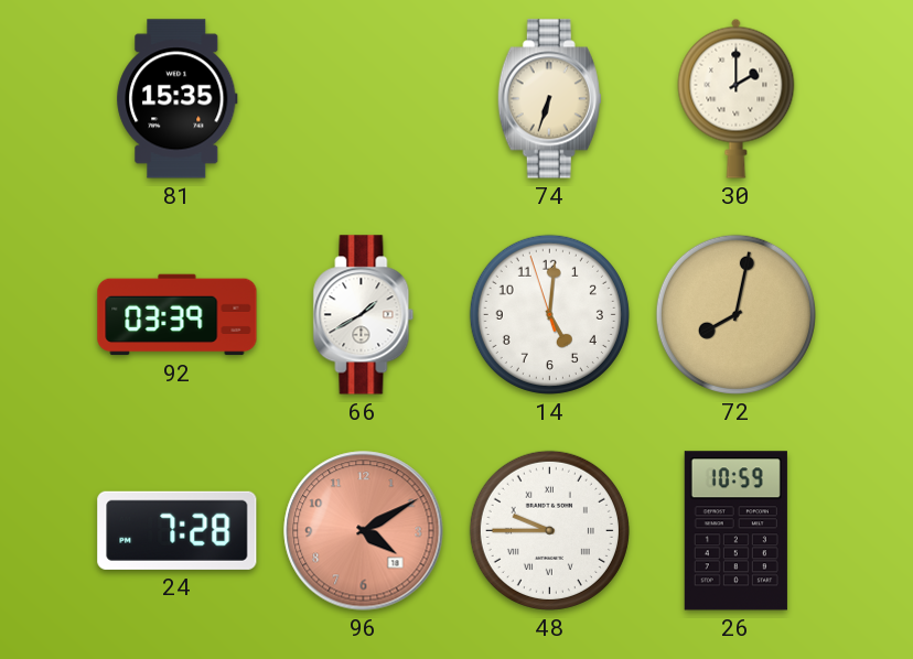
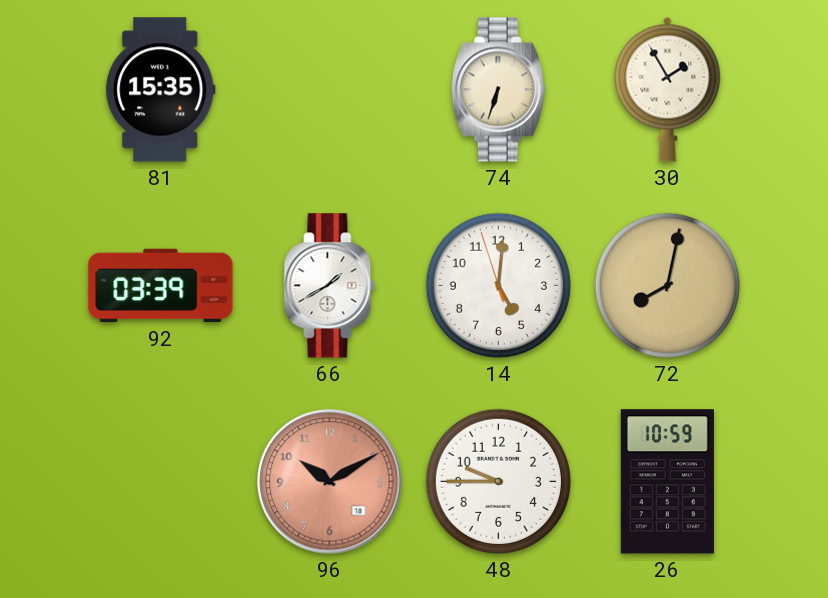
30: 2:00 -> 1:55
24: 7:28 -> none
96: 4:10 -> 10:10
48 numerals: Roman -> Arabic
